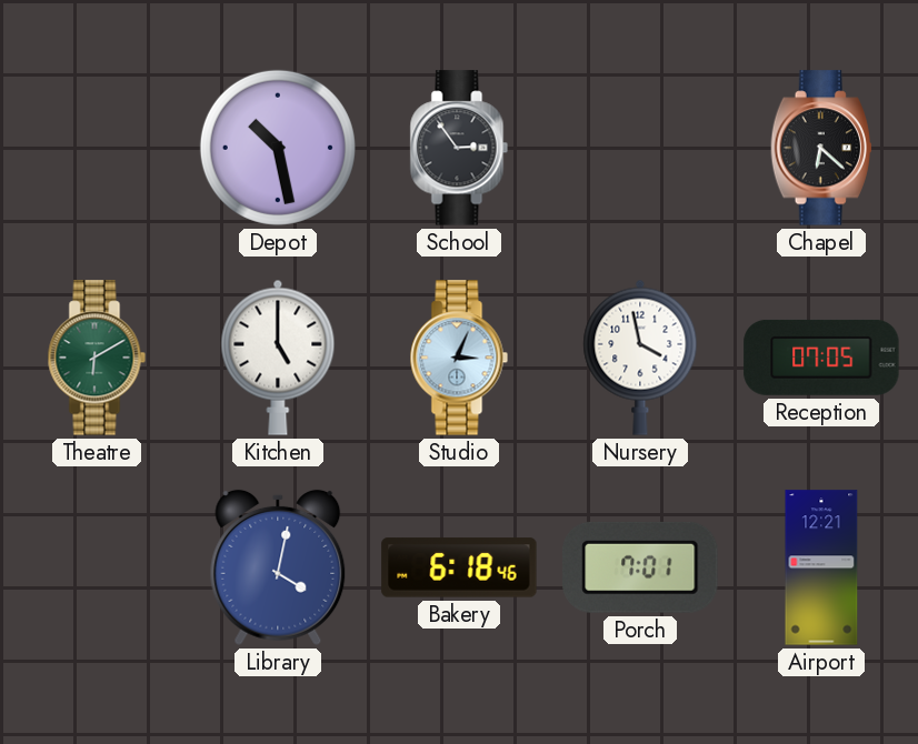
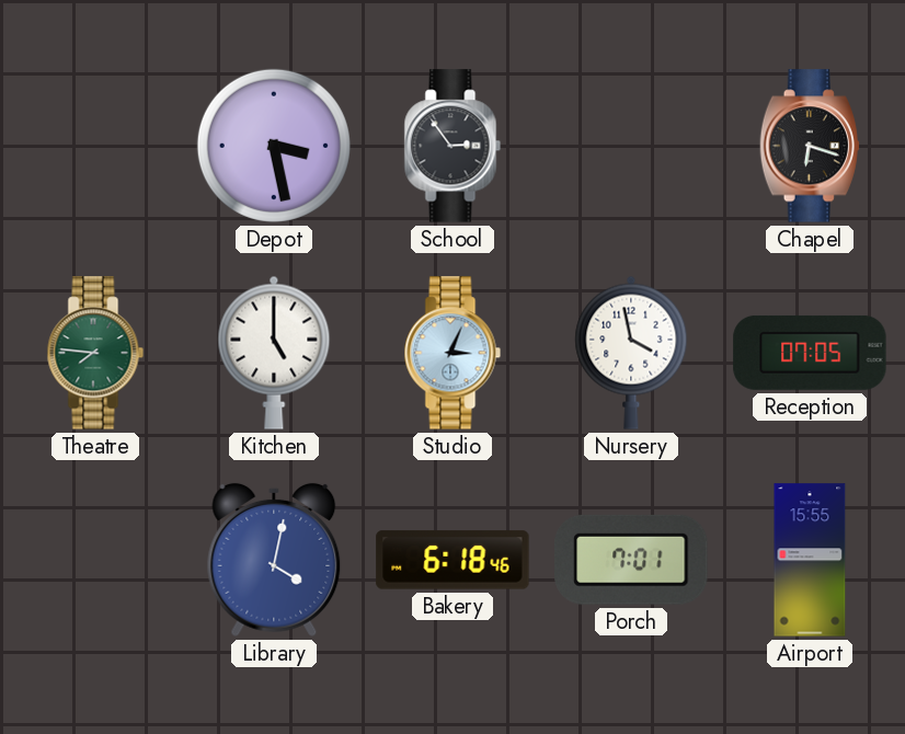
Depot: 10:28 -> 3:28
Chapel: 6:22 -> 6:18
Theatre: 6:10 -> 7:46
Airport: 12:21 -> 15:55
